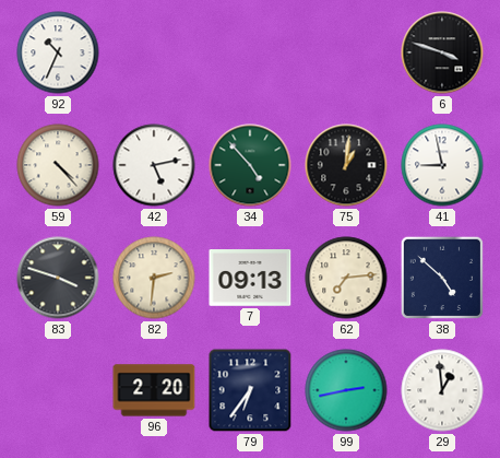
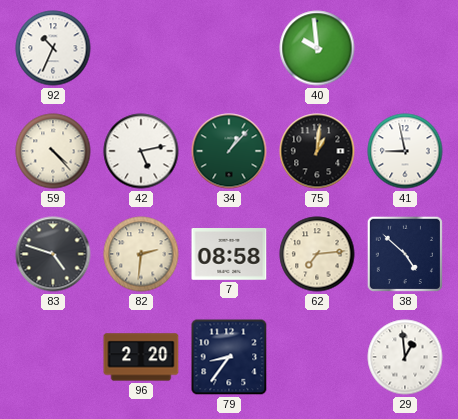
40: none -> 9:59
6: 3:48 -> none
34: 4:53 -> 1:07
83: 3:48 -> 4:48
7: 09:13 -> 08:58
79: 6:36 -> 8:36
99: 2:43 -> none
